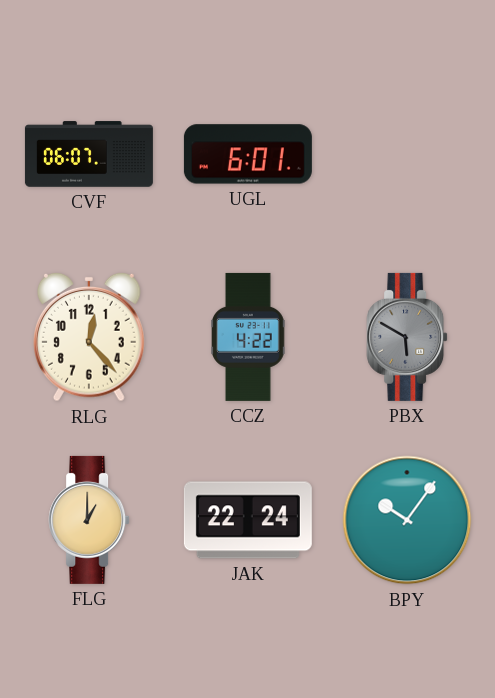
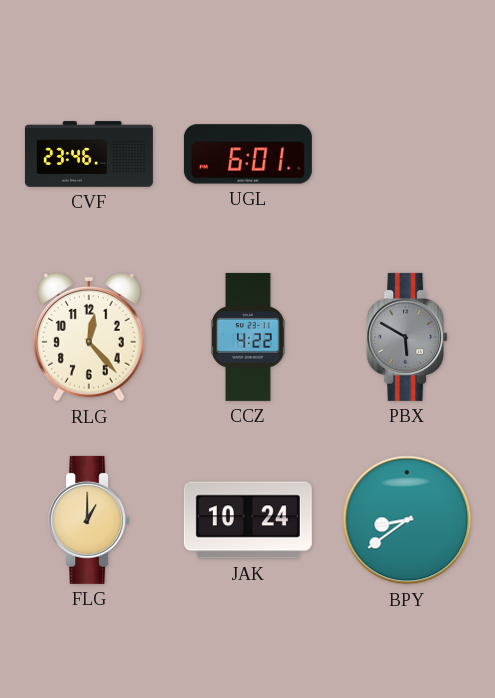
CVF: 06:07 -> 23:46
JAK: 22:24 -> 10:24
BPY: 10:06 -> 8:39
